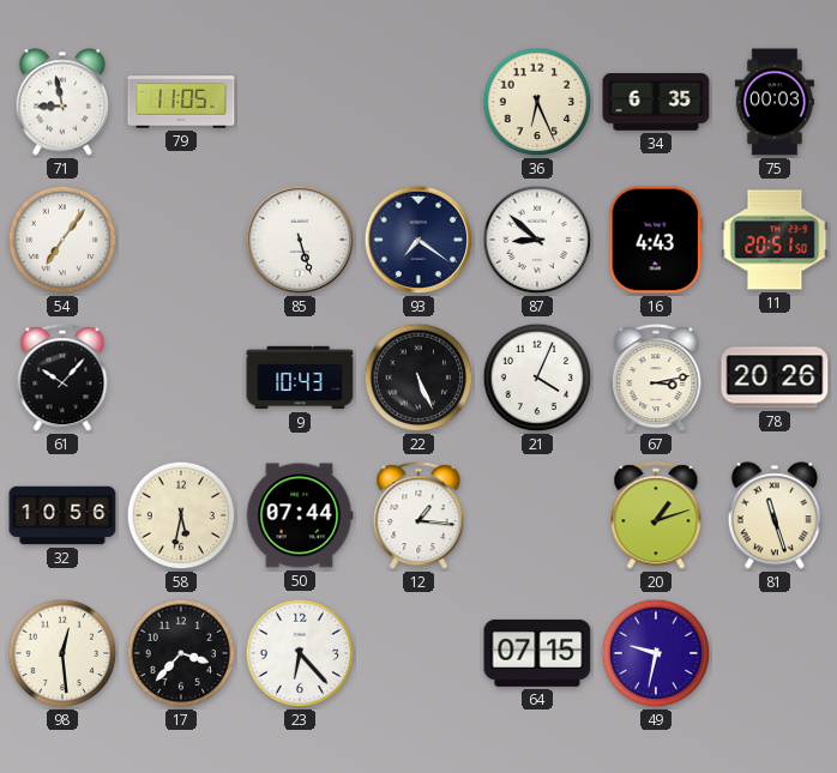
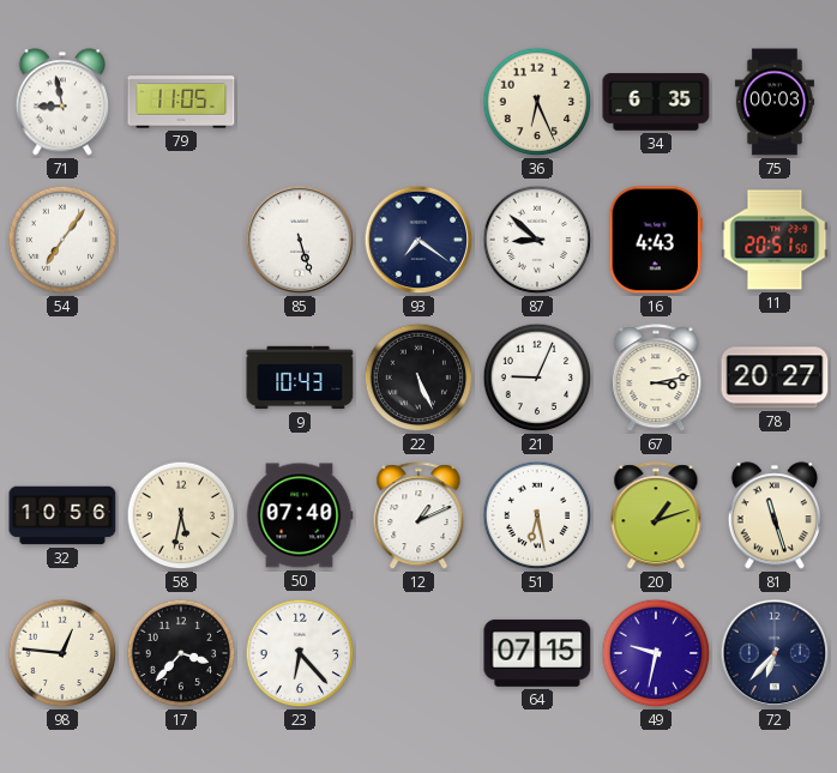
61: 10:07 -> none
21: 4:04 -> 9:04
78: 20:26 -> 20:27
50: 07:44 -> 07:40
12: 1:16 -> 1:11
51: none -> 6:28
98: 12:29 -> 12:46
72: none -> 6:37
